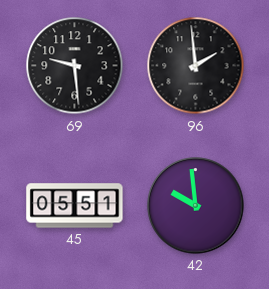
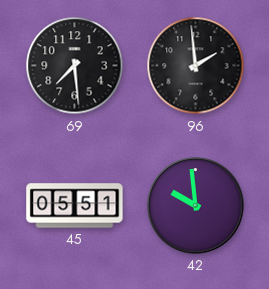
69: 9:29 -> 7:29
